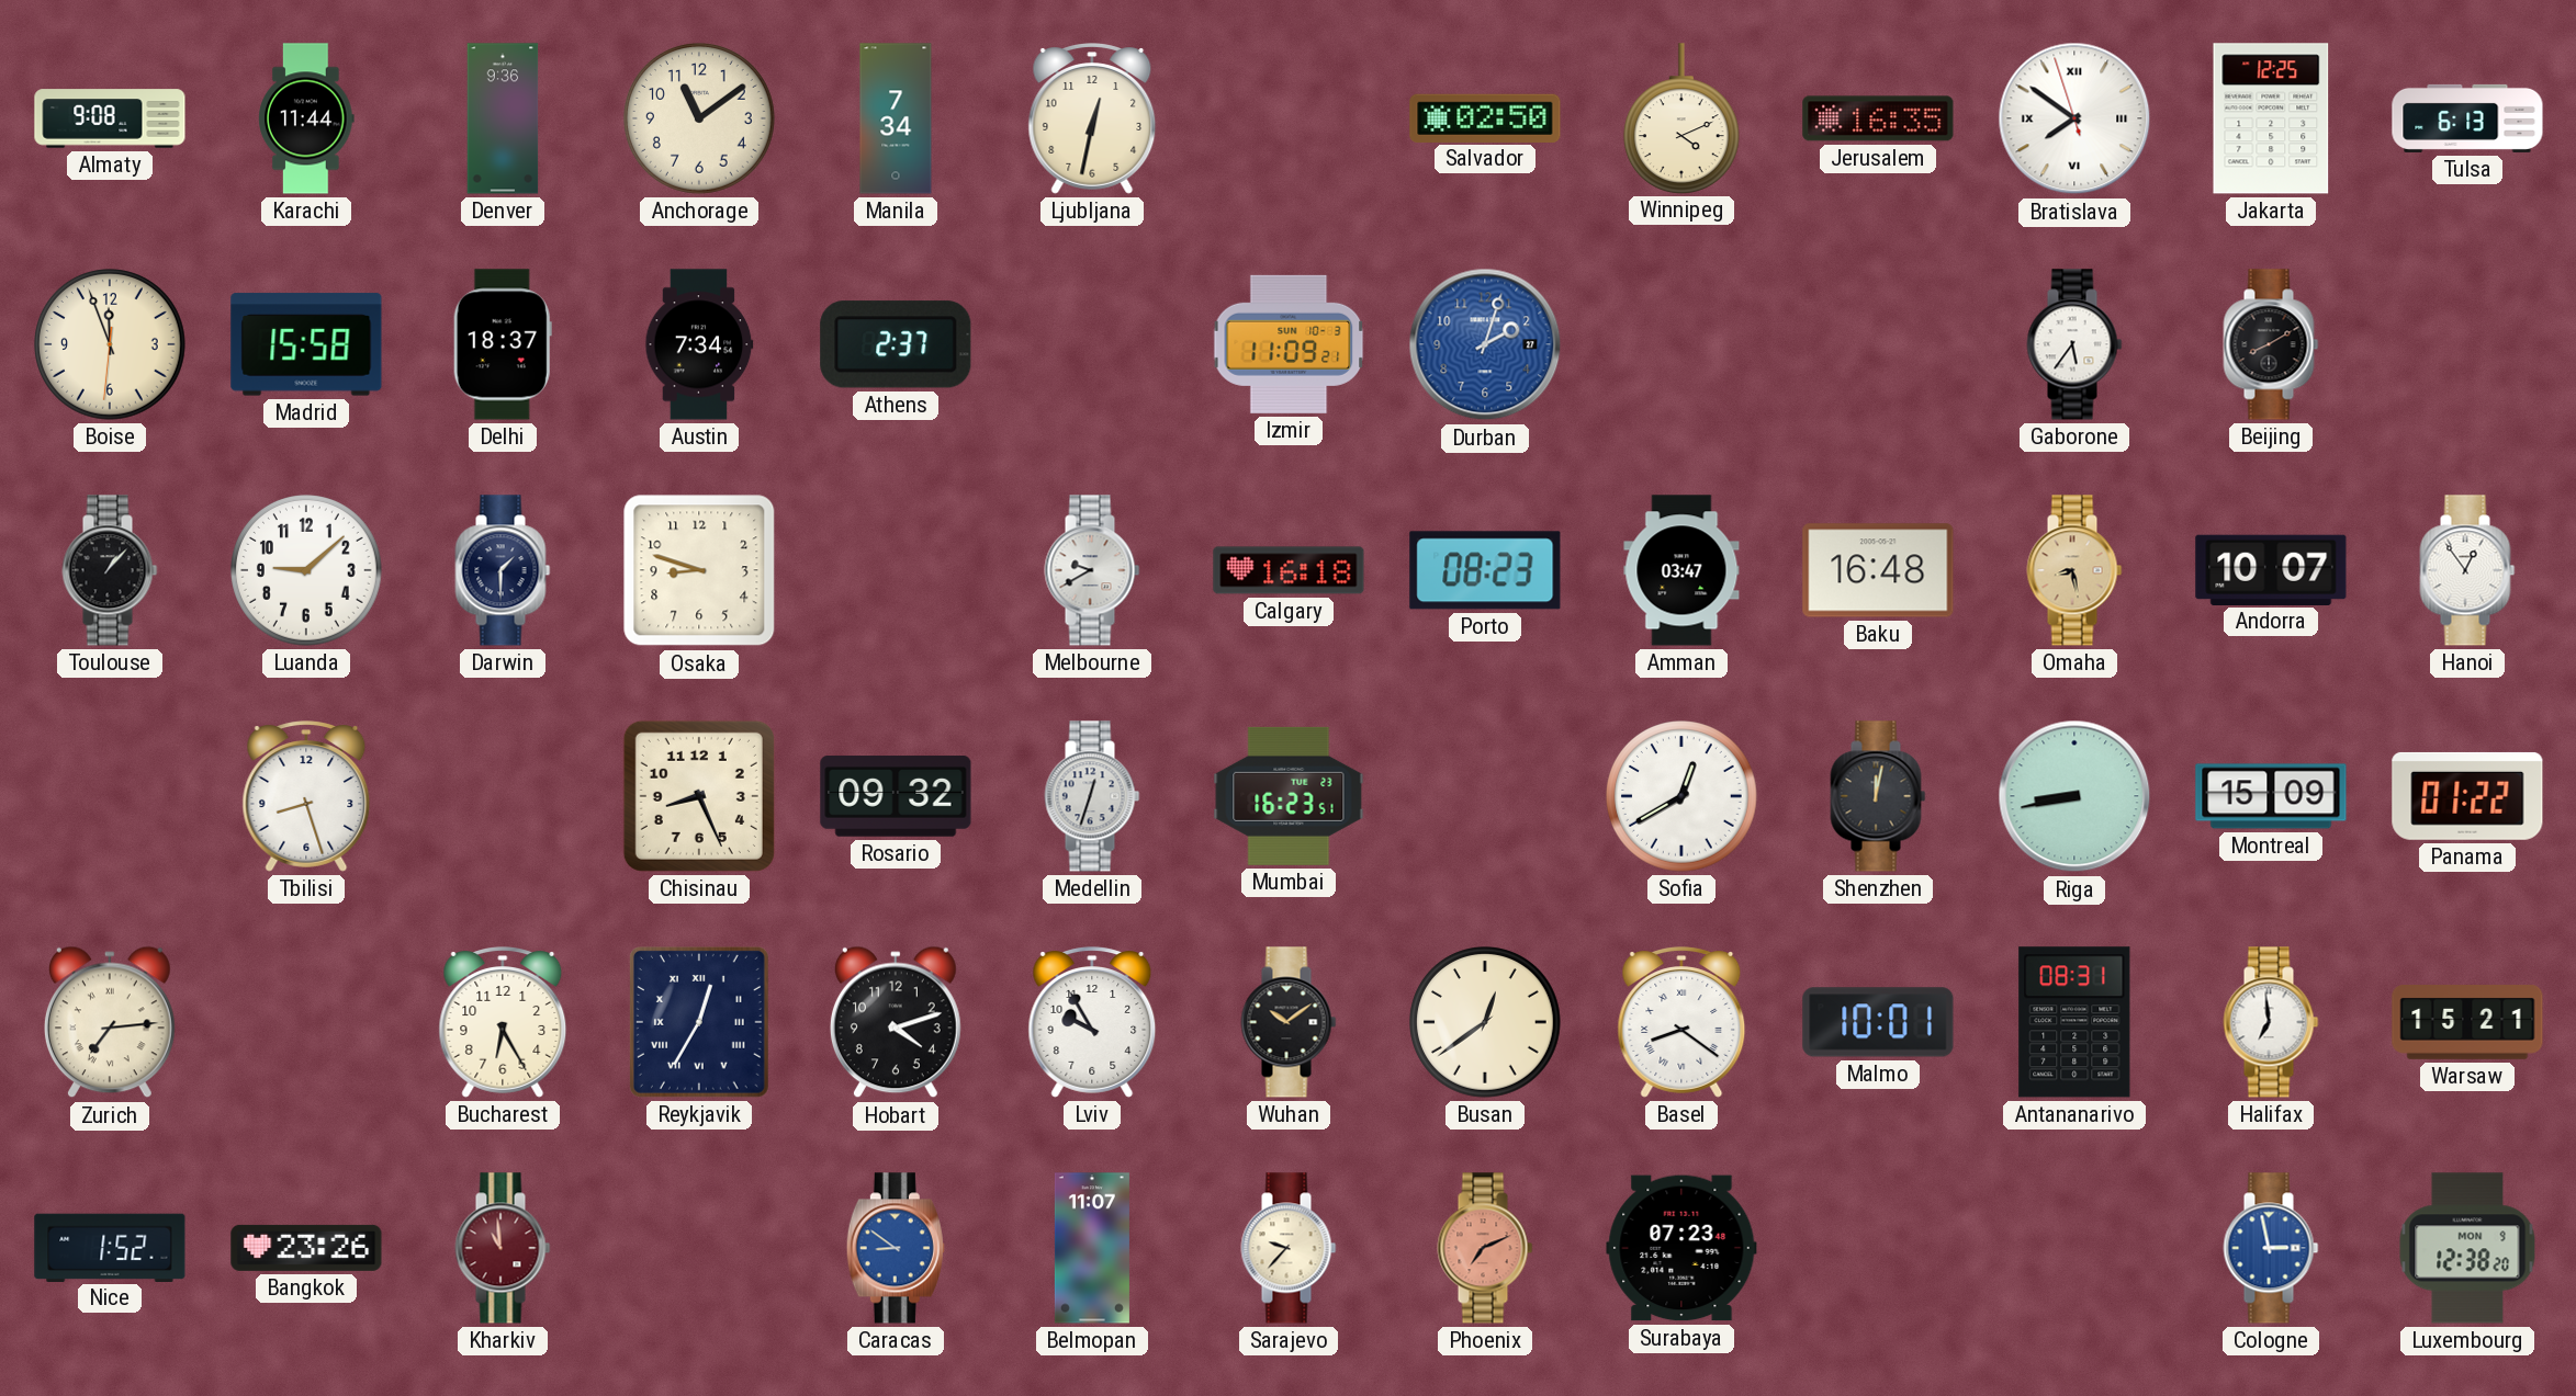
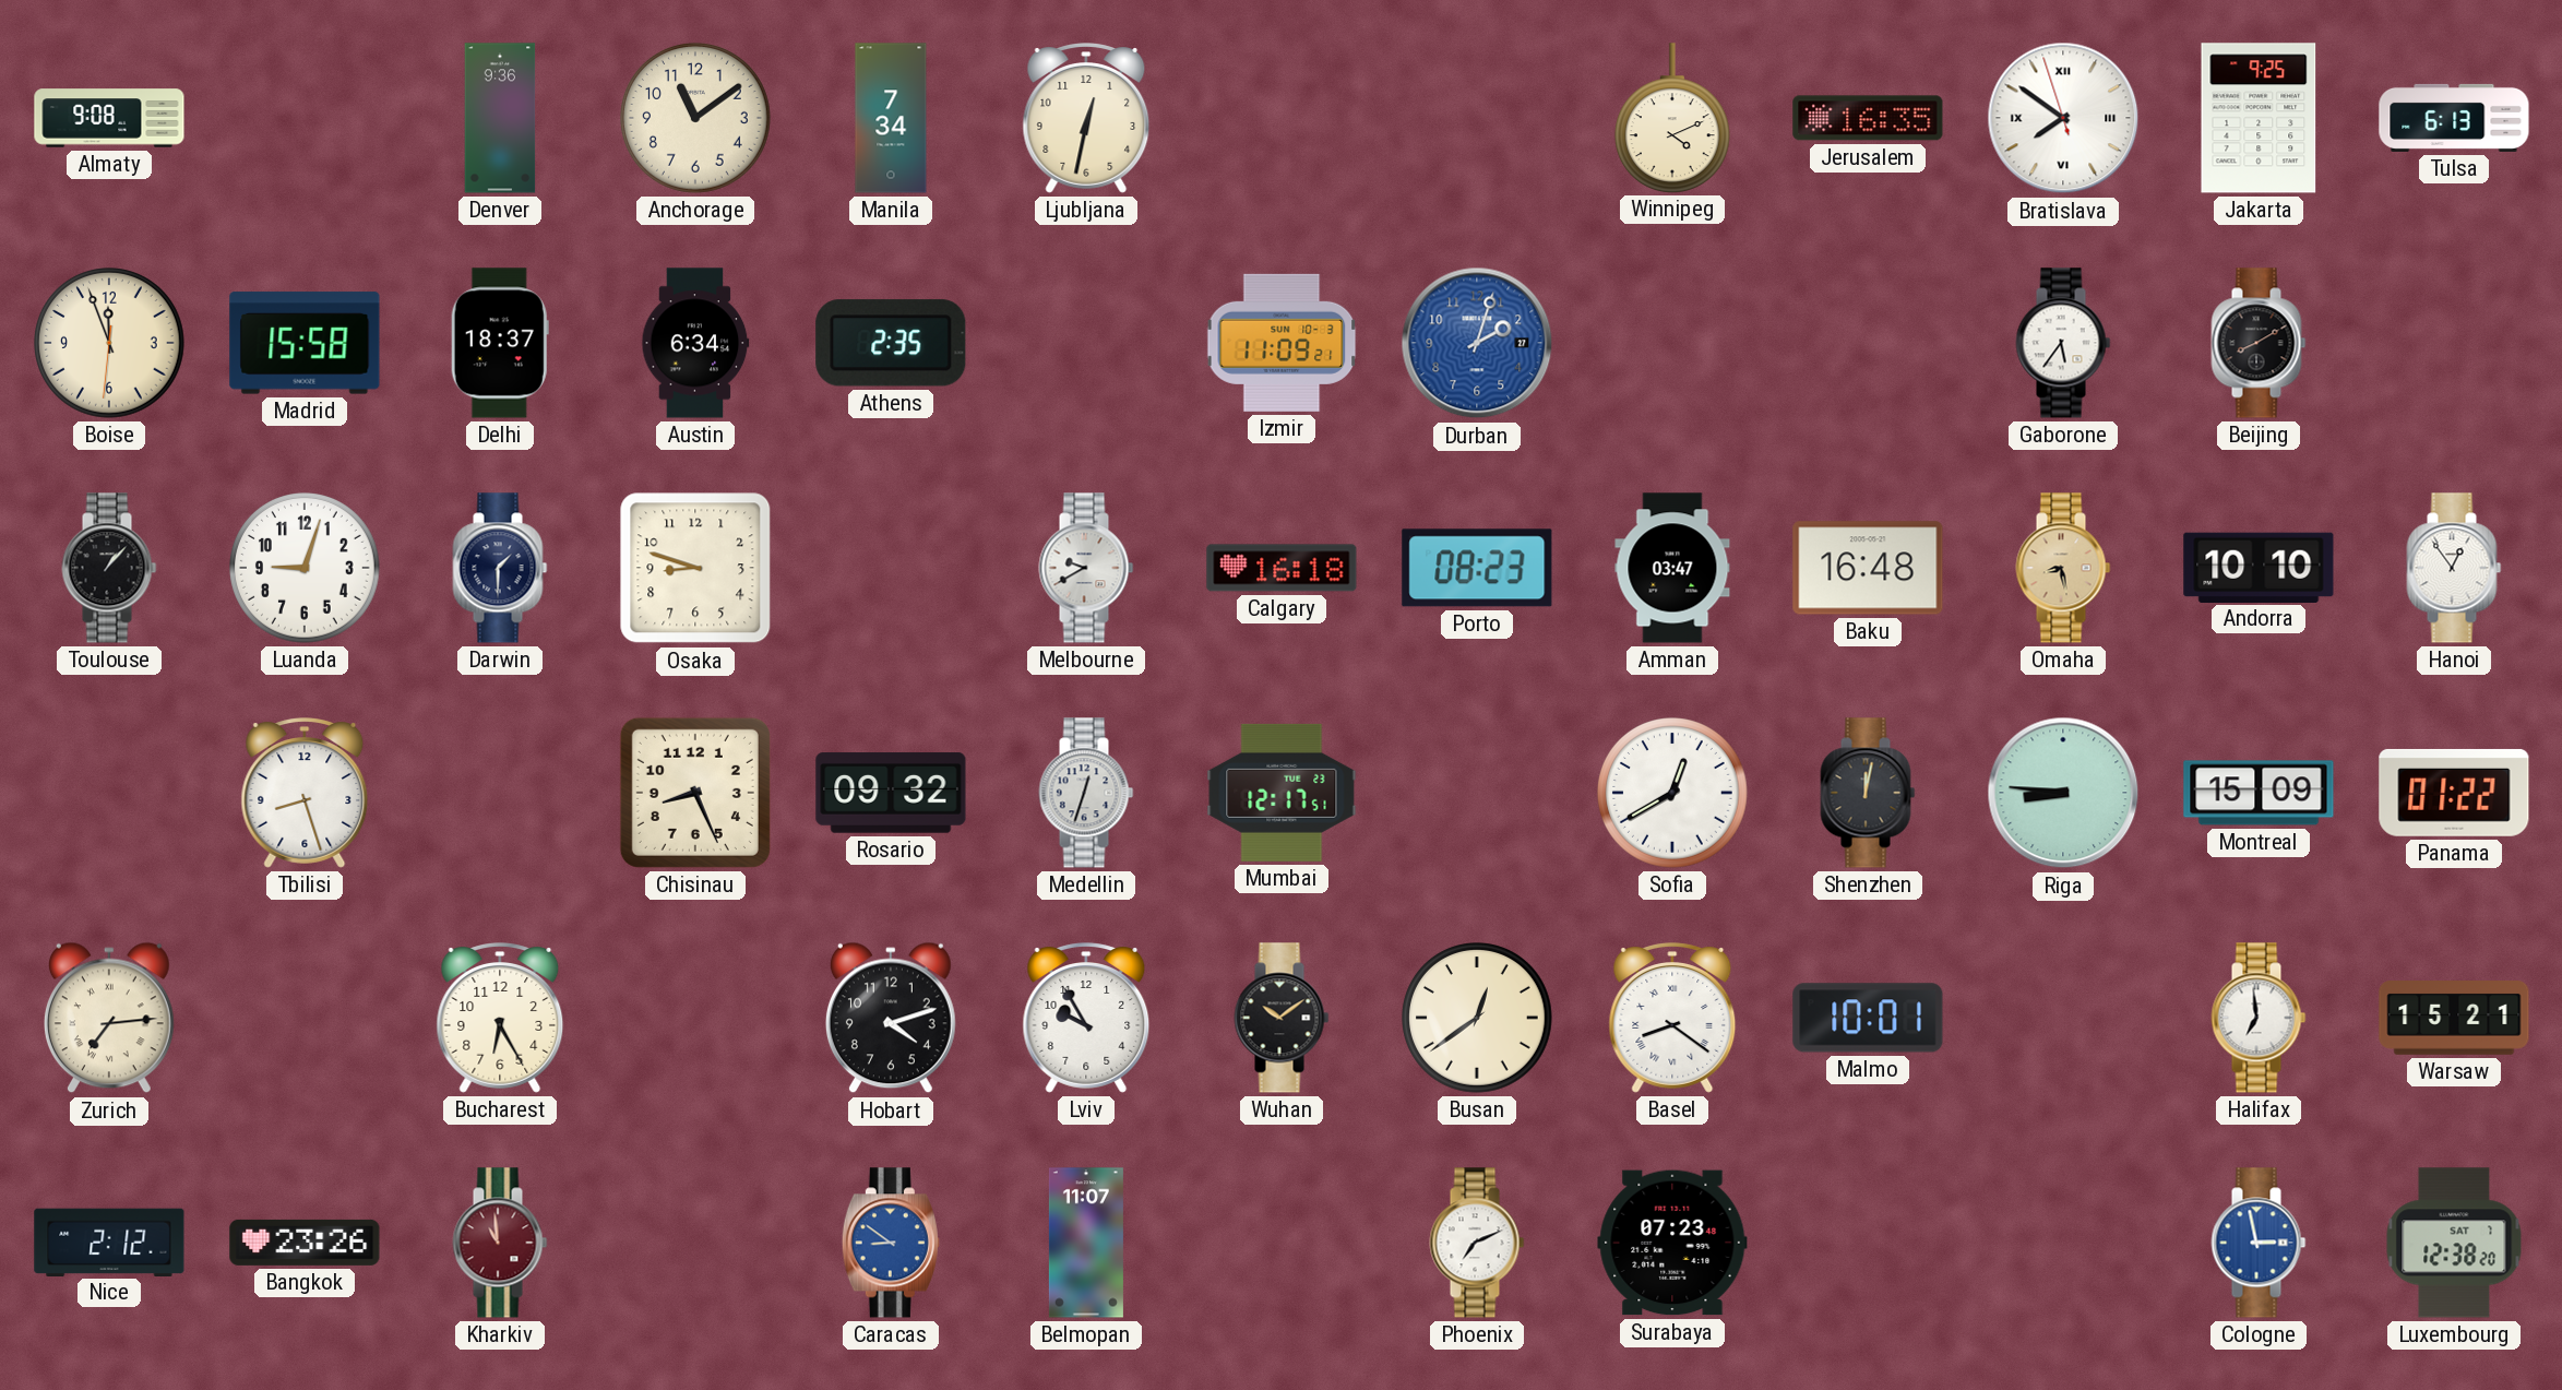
Karachi: 11:44 -> none
Salvador: 02:50 -> none
Jakarta: 12:25 -> 9:25
Austin: 7:34 -> 6:34
Athens: 2:37 -> 2:35
Luanda: 9:08 -> 9:03
Andorra: 10:07 -> 10:10
Mumbai: 16:23 -> 12:17
Riga: 8:43 -> 8:46
Reykjavik: 12:35 -> none
Antananarivo: 08:31 -> none
Nice: 1:52 -> 2:12
Sarajevo: 9:37 -> none
Phoenix dial: salmon -> white
Luxembourg date: MON 9 -> SAT 7
